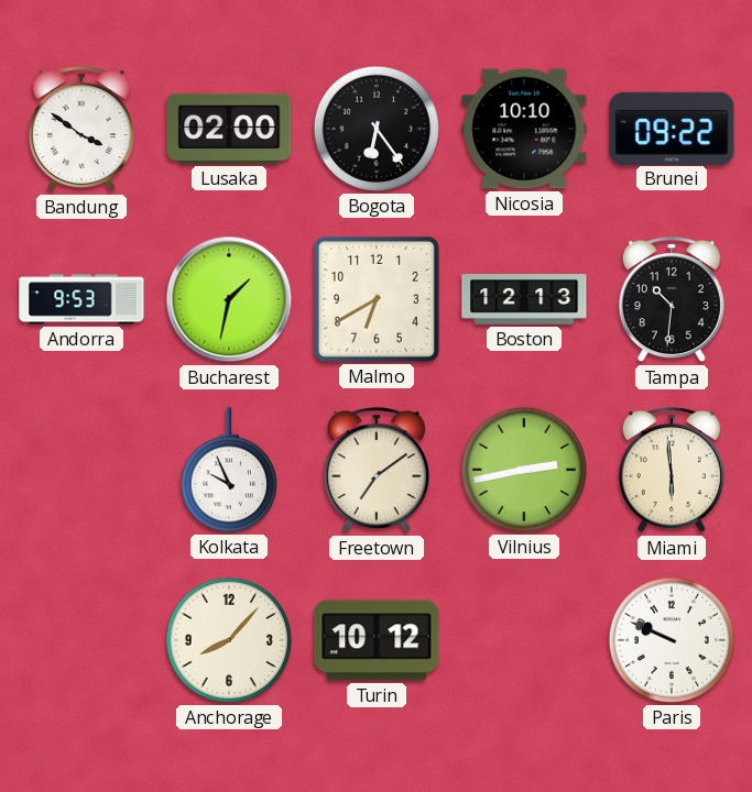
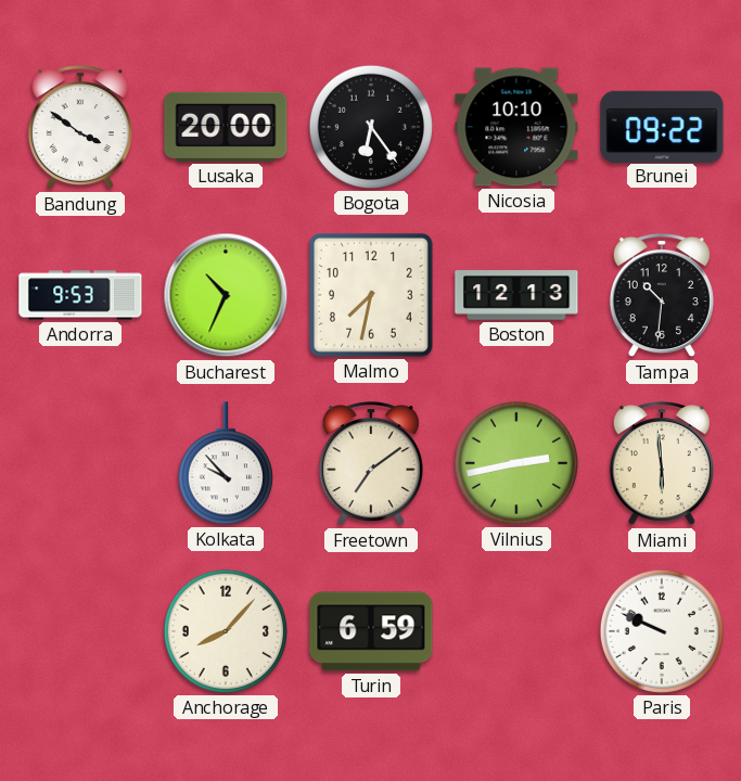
Lusaka: 02:00 -> 20:00
Bucharest: 1:32 -> 10:34
Malmo: 6:40 -> 7:32
Kolkata: 9:56 -> 9:53
Turin: 10:12 -> 6:59
